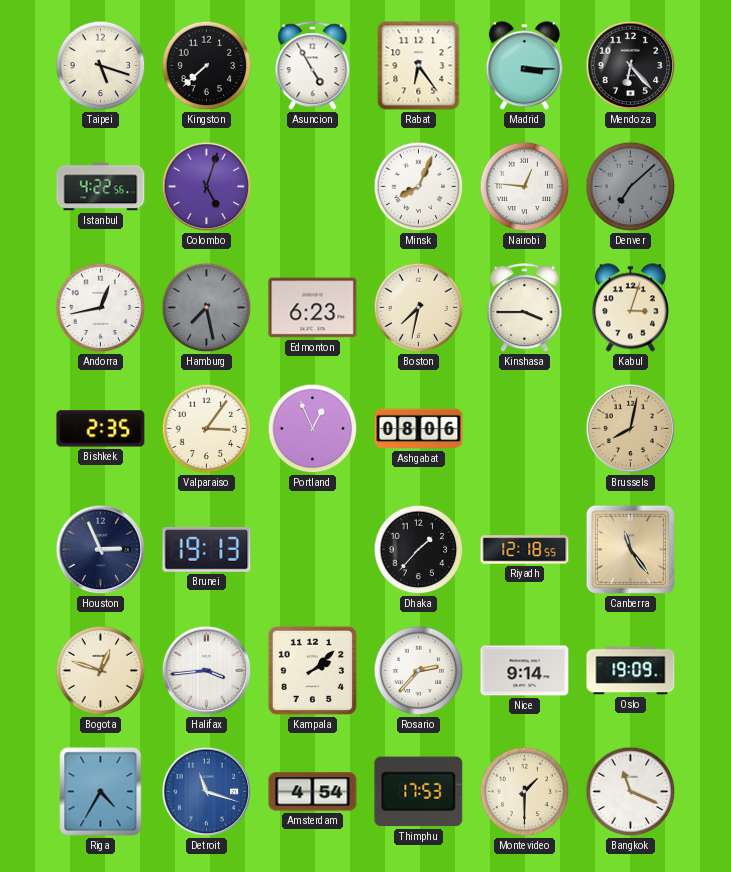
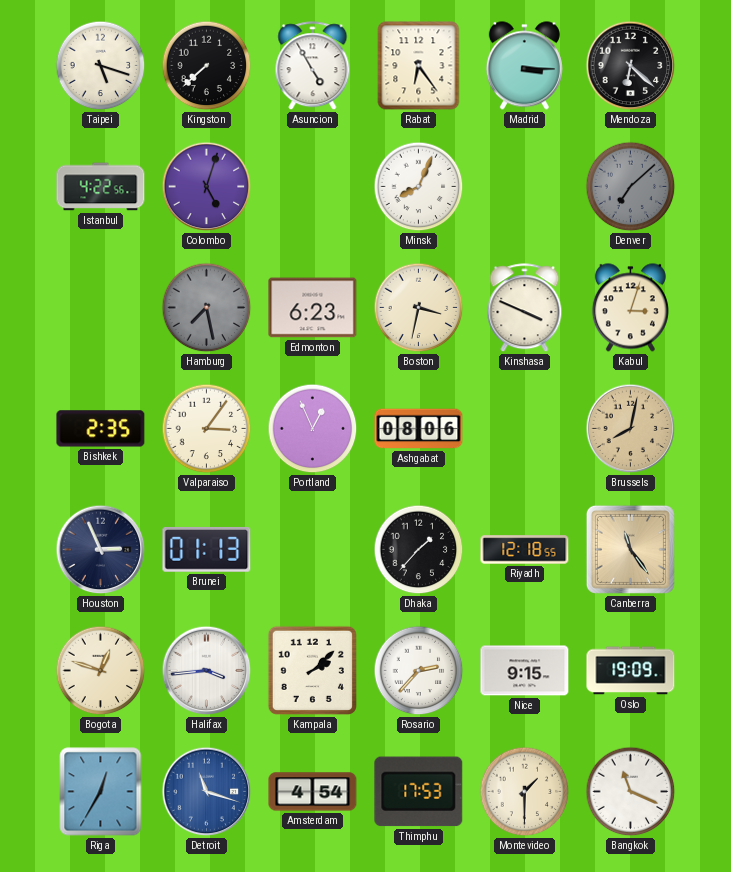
Mendoza: 6:23 -> 6:22
Nairobi: 12:46 -> none
Andorra: 12:43 -> none
Boston: 7:32 -> 3:32
Kinshasa: 3:45 -> 3:49
Brunei: 19:13 -> 01:13
Nice: 9:14 -> 9:15
Riga: 4:35 -> 12:35
